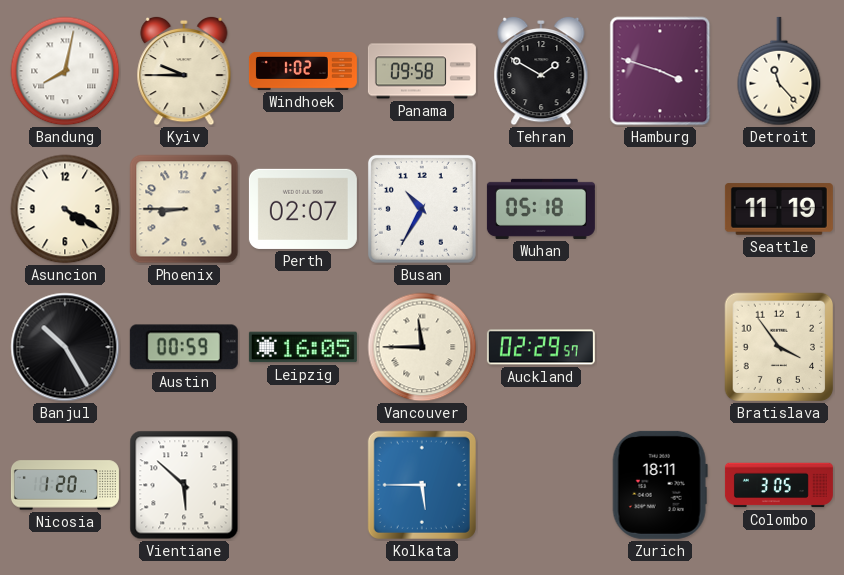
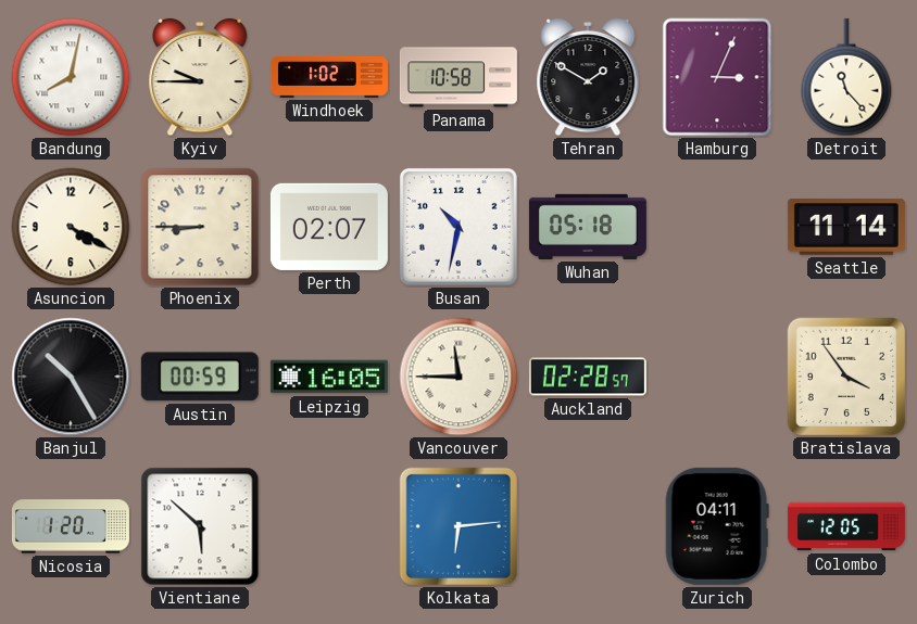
Panama: 09:58 -> 10:58
Hamburg: 3:48 -> 3:04
Busan: 10:35 -> 10:32
Seattle: 11:19 -> 11:14
Auckland: 02:29 -> 02:28
Kolkata: 5:45 -> 6:14
Zurich: 18:11 -> 04:11
Colombo: 3:05 -> 12:05
